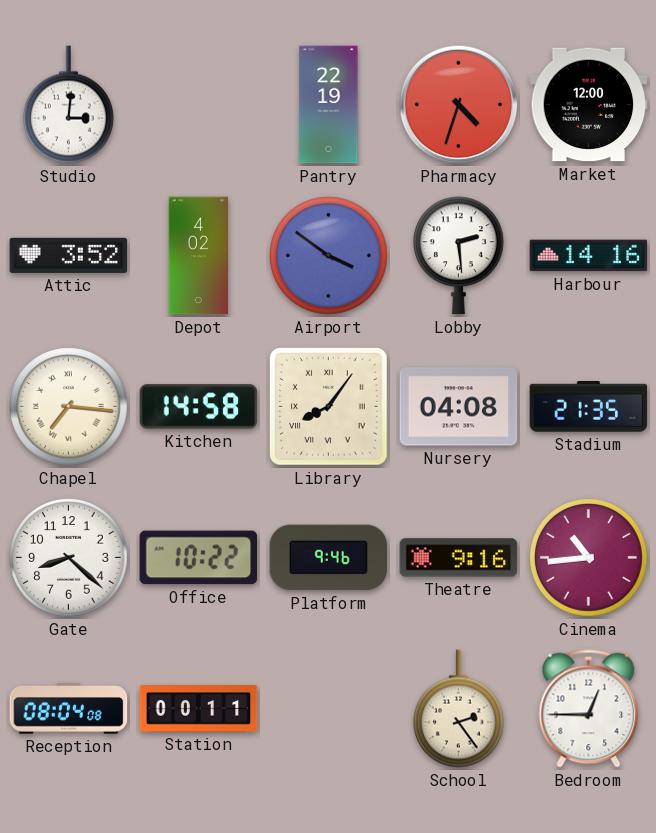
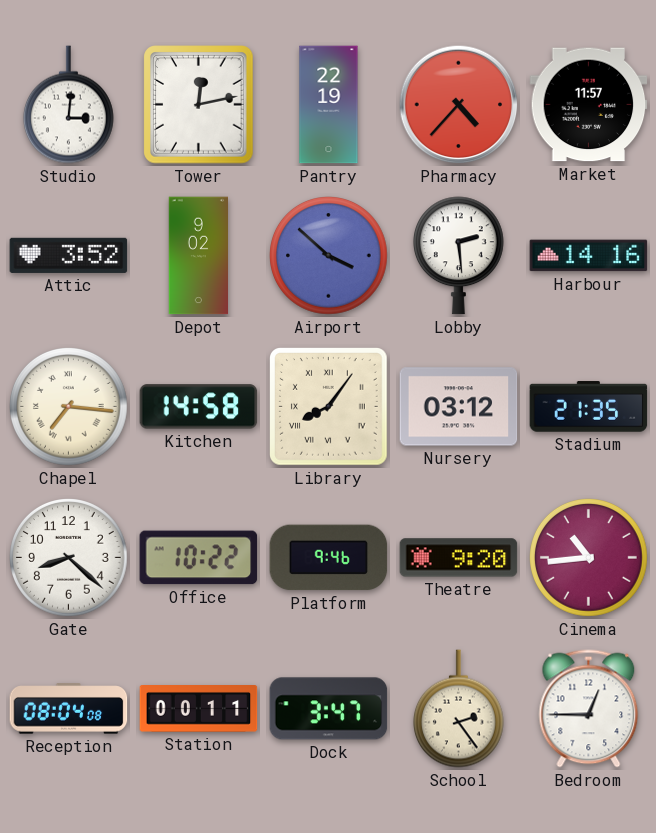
Tower: none -> 12:13
Pharmacy: 4:33 -> 4:37
Market: 12:00 -> 11:57
Depot: 4:02 -> 9:02
Airport: 3:51 -> 3:52
Nursery: 04:08 -> 03:12
Theatre: 9:16 -> 9:20
Dock: none -> 3:47
